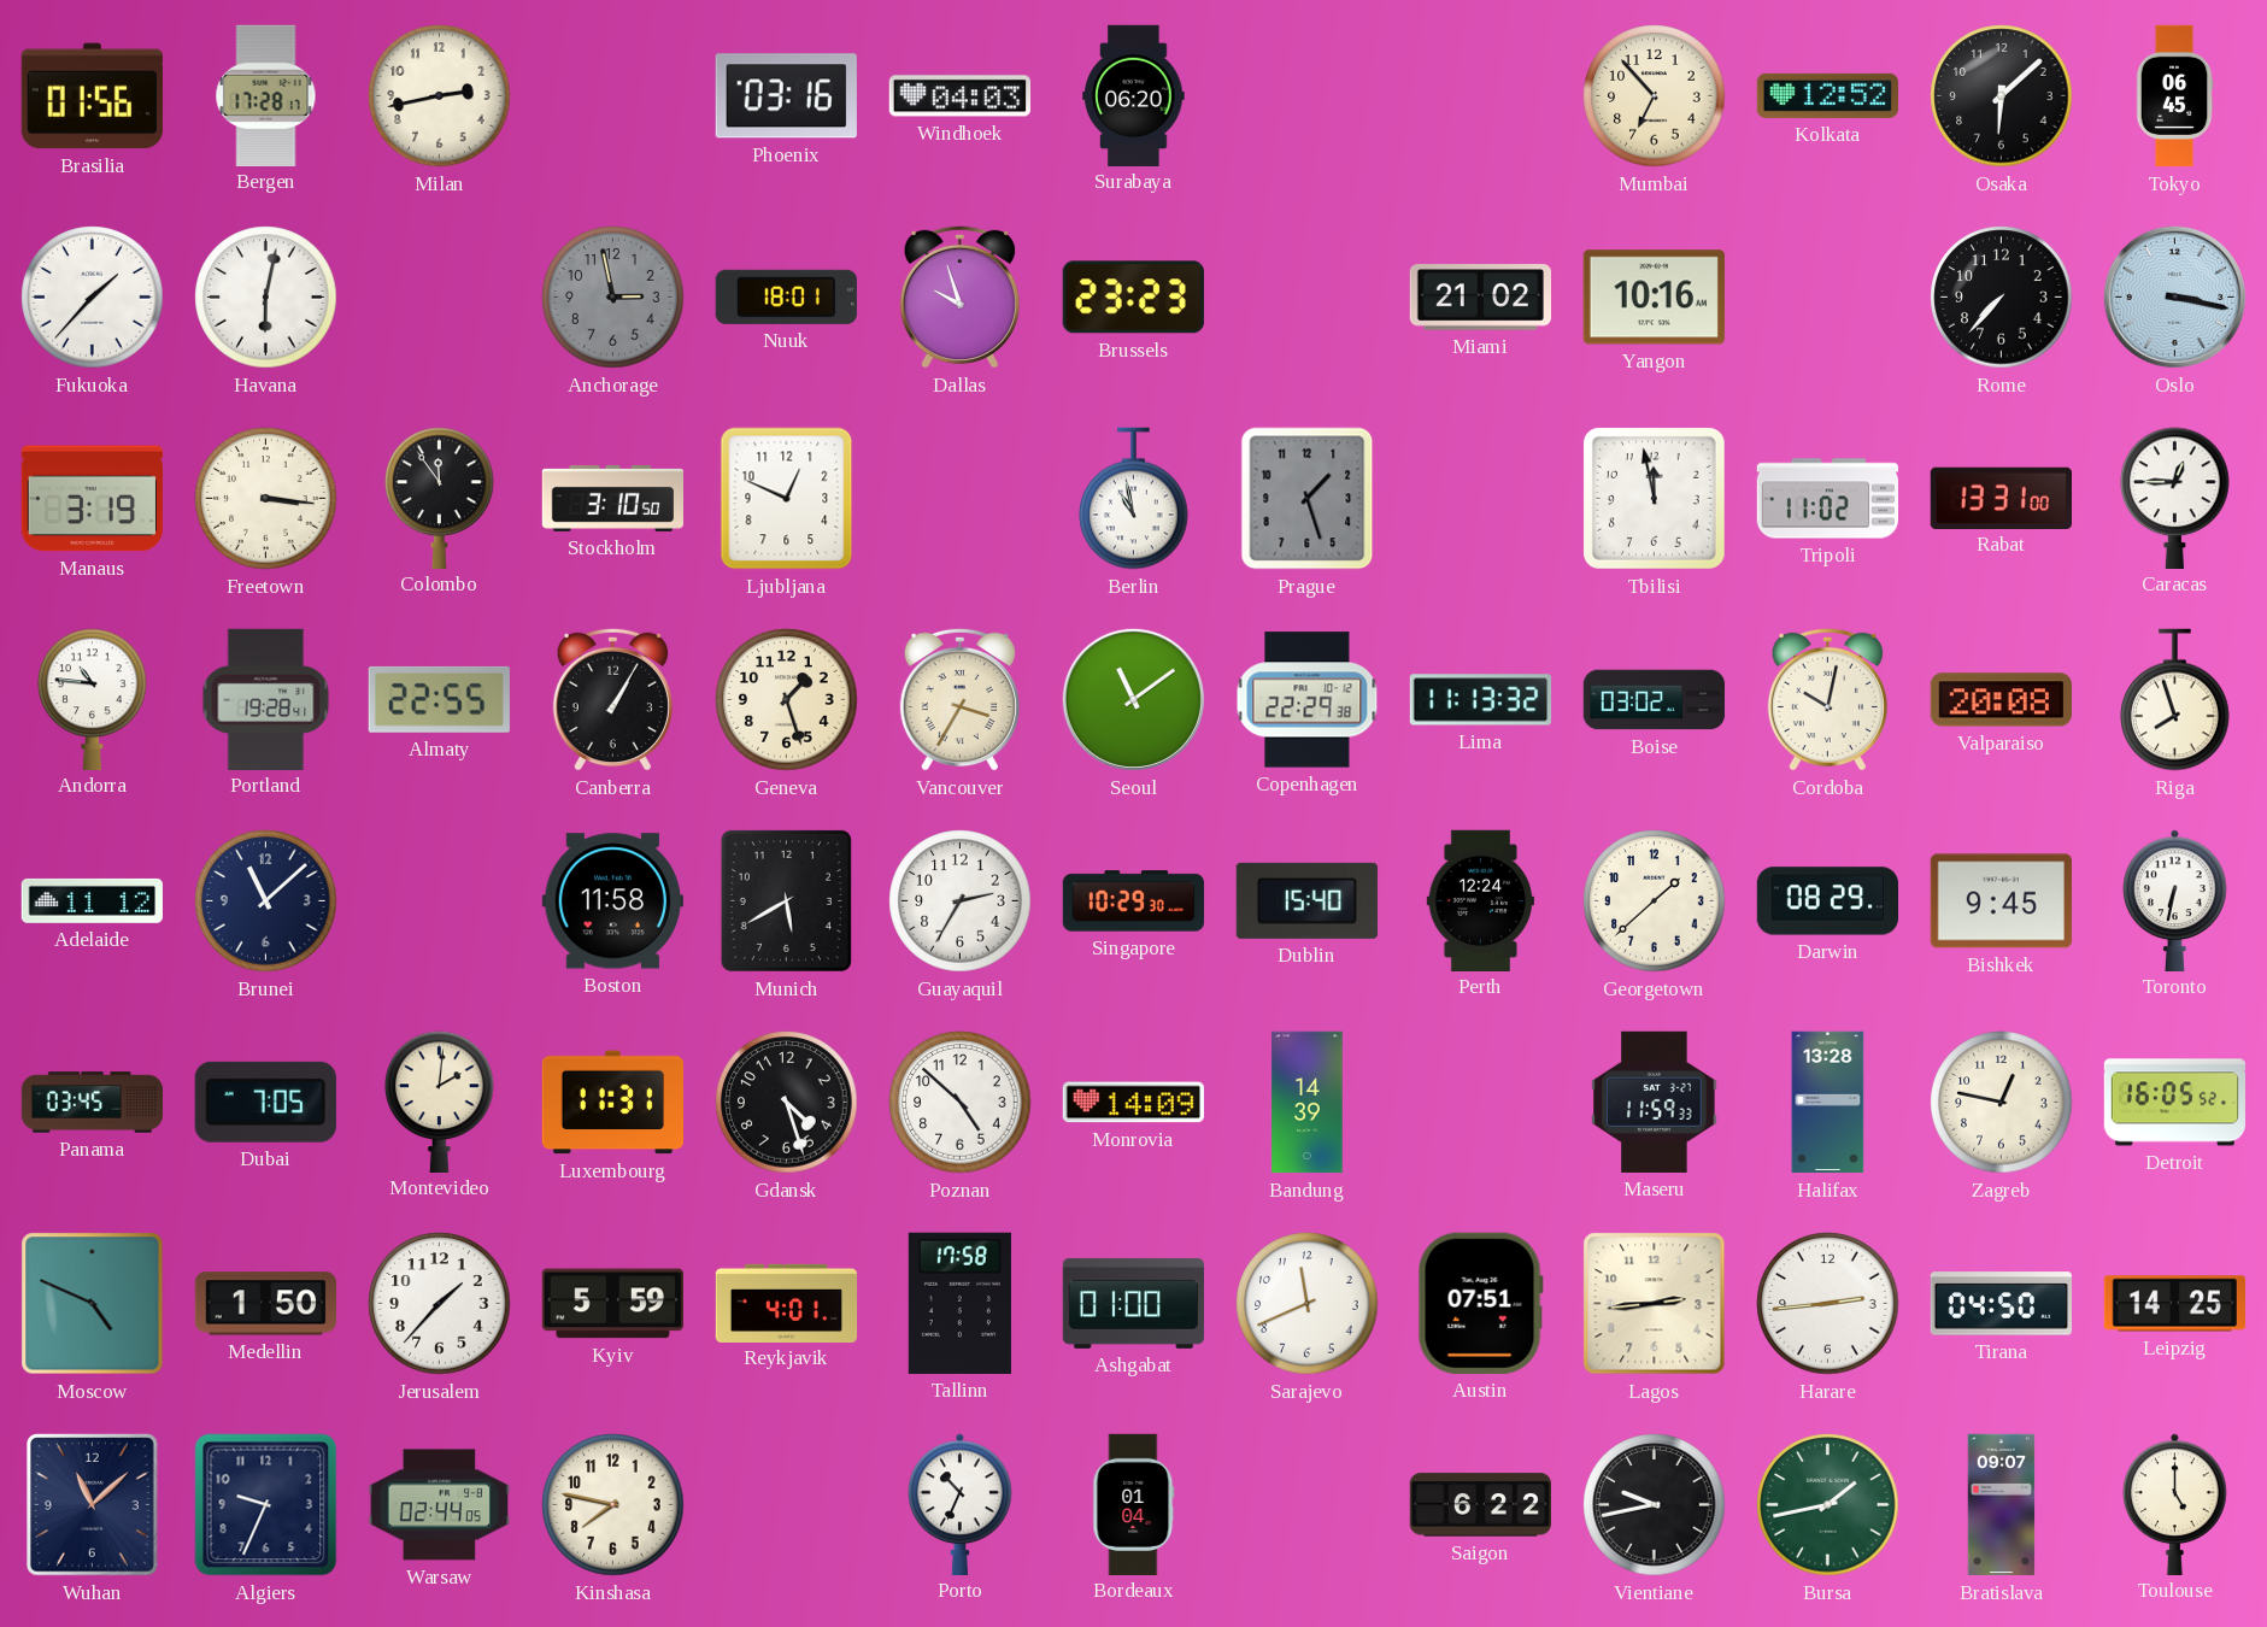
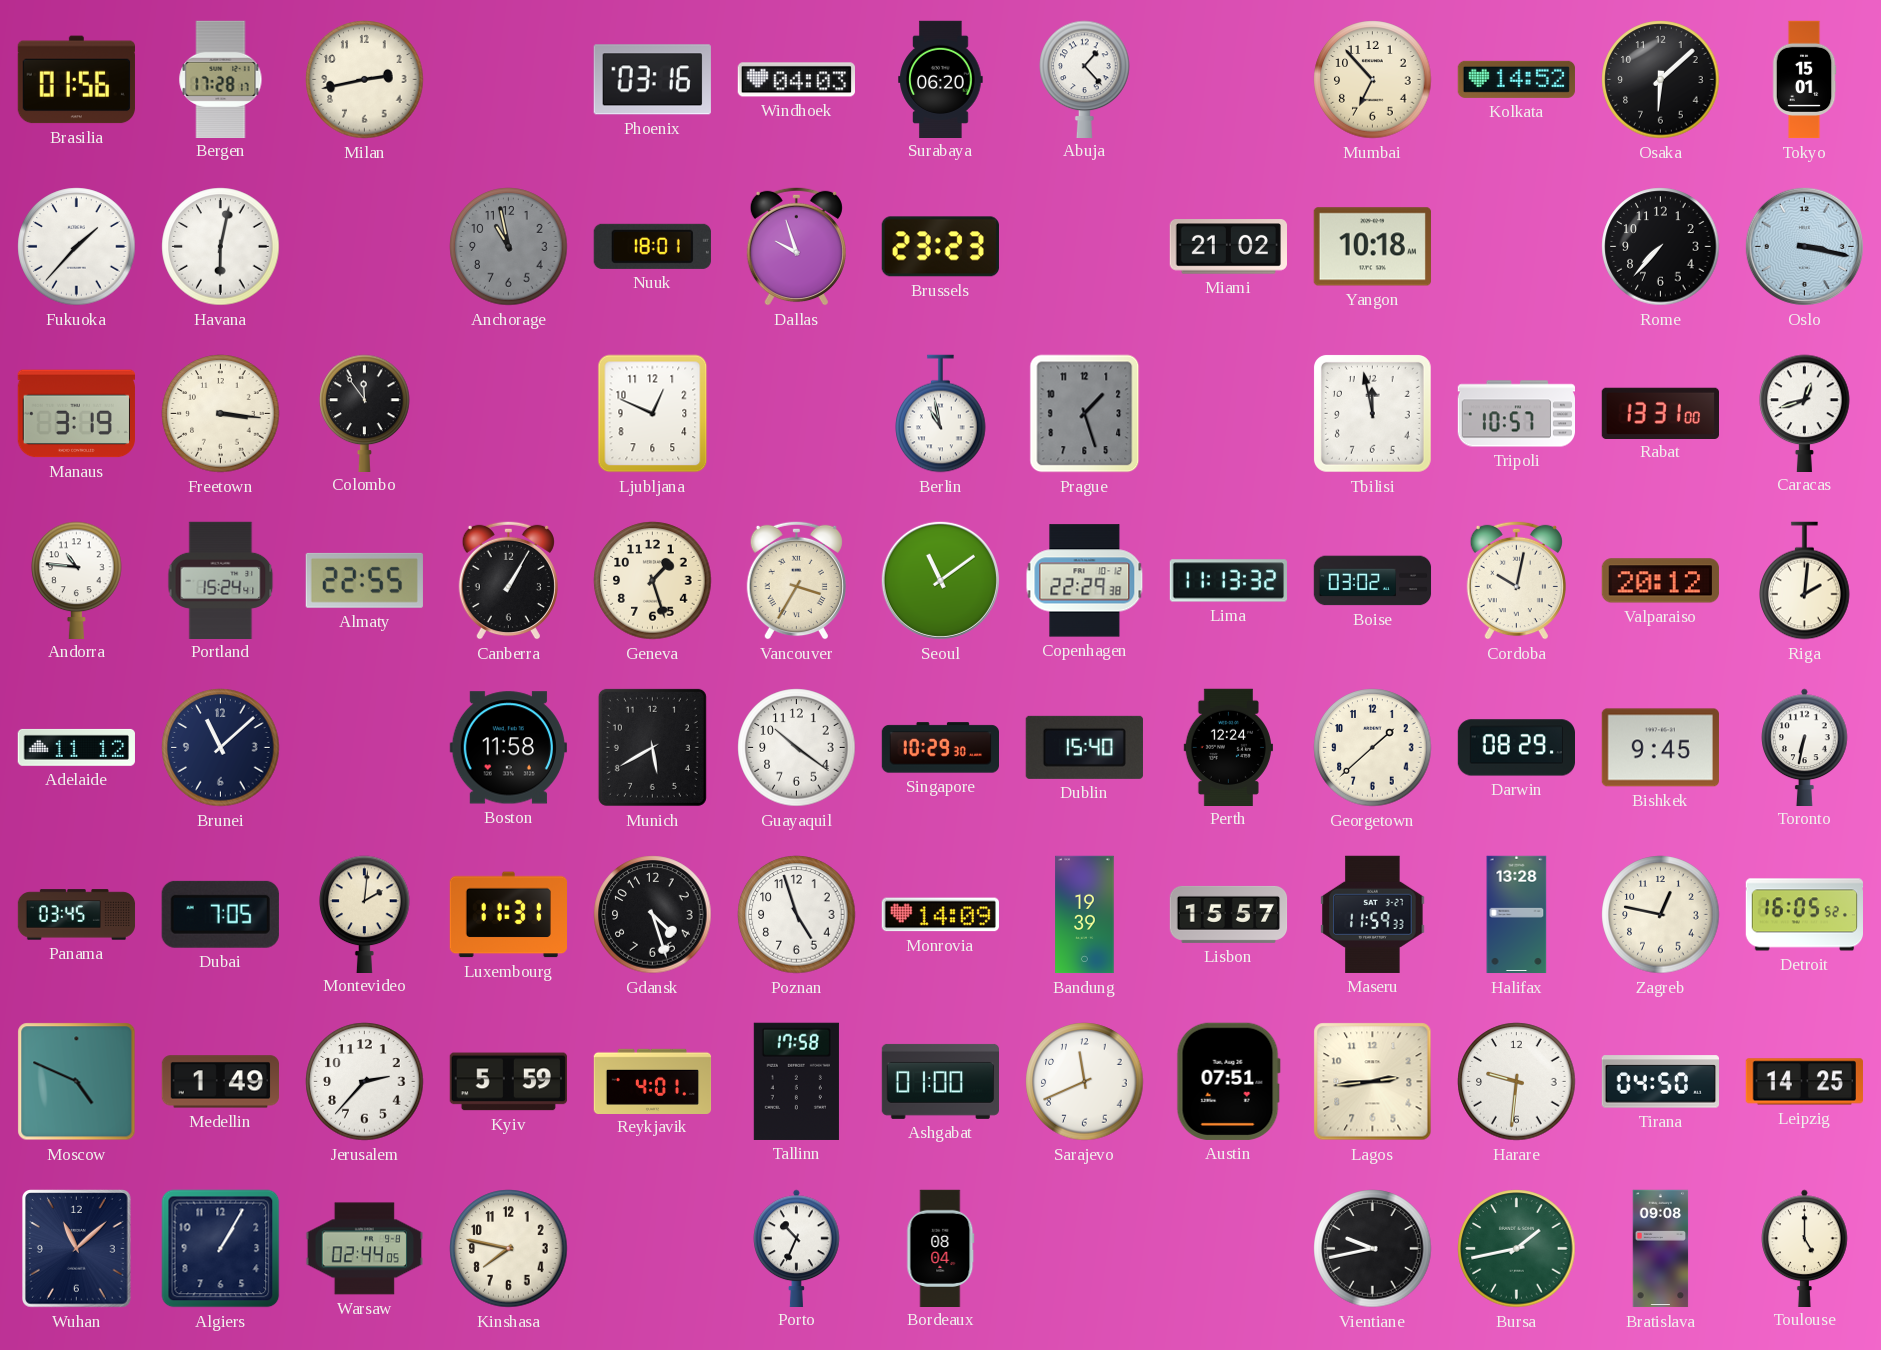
Abuja: none -> 1:23
Kolkata: 12:52 -> 14:52
Tokyo: 06:45 -> 15:01
Anchorage: 2:58 -> 10:58
Yangon: 10:16 -> 10:18
Stockholm: 3:10 -> none
Tripoli: 11:02 -> 10:57
Caracas: 12:45 -> 12:42
Portland: 19:28 -> 15:24
Valparaiso: 20:08 -> 20:12
Riga: 7:57 -> 2:01
Guayaquil: 2:35 -> 10:21
Poznan: 4:52 -> 4:57
Bandung: 14:39 -> 19:39
Lisbon: none -> 15:57
Medellin: 1:50 -> 1:49
Jerusalem: 1:37 -> 2:37
Harare: 2:44 -> 9:31
Algiers: 9:34 -> 1:05
Bordeaux: 01:04 -> 08:04
Saigon: 6:22 -> none
Bratislava: 09:07 -> 09:08
